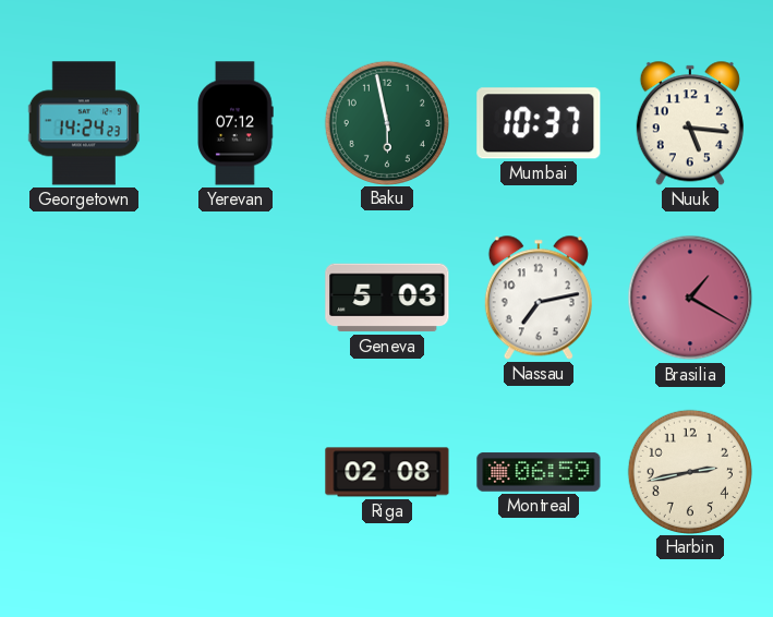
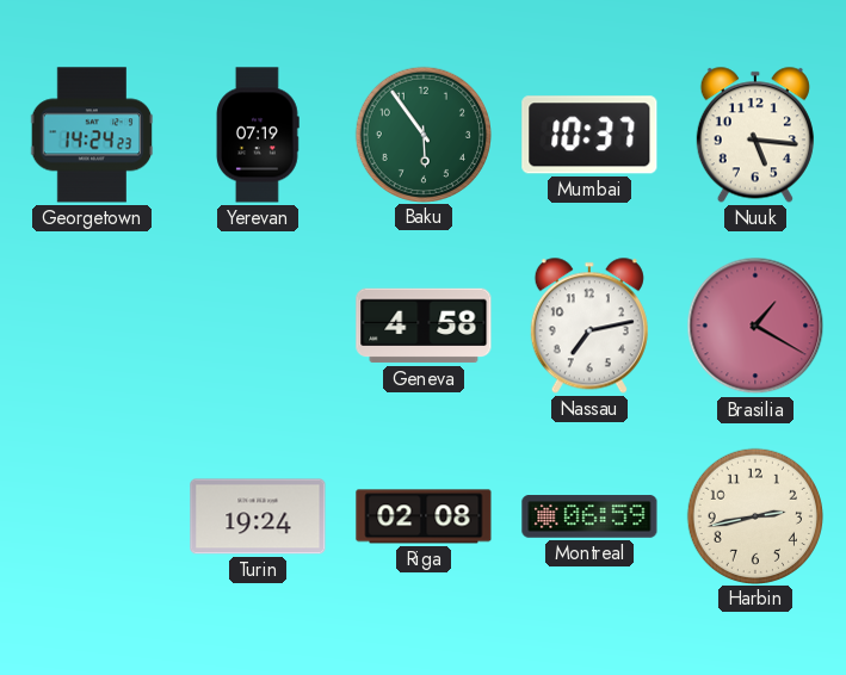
Yerevan: 07:12 -> 07:19
Baku: 5:58 -> 5:54
Geneva: 5:03 -> 4:58
Turin: none -> 19:24
